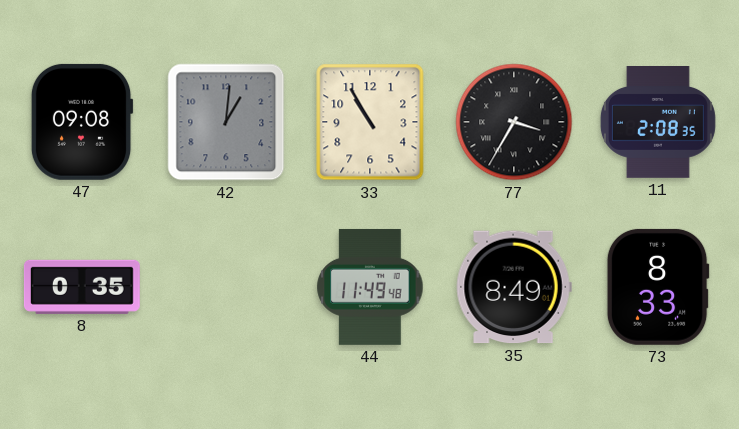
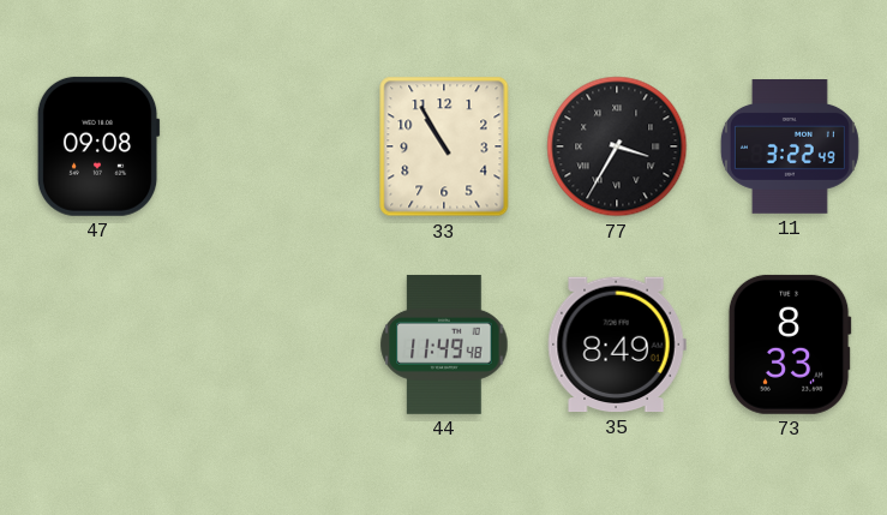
42: 1:01 -> none
11: 2:08 -> 3:22
8: 0:35 -> none
